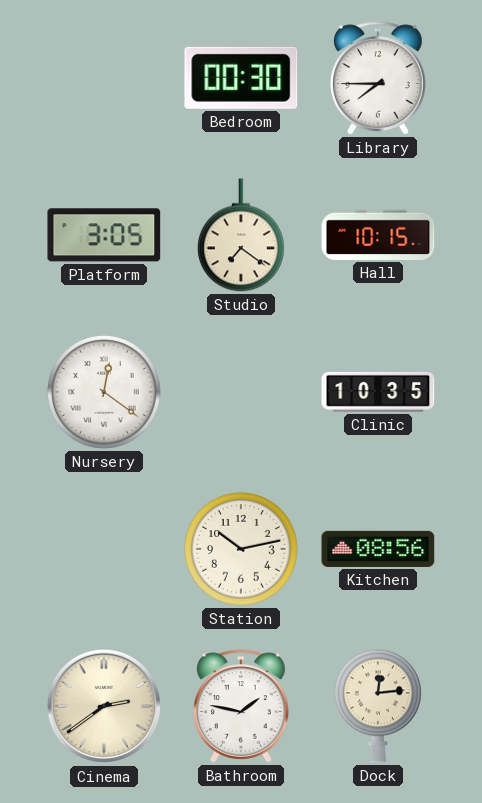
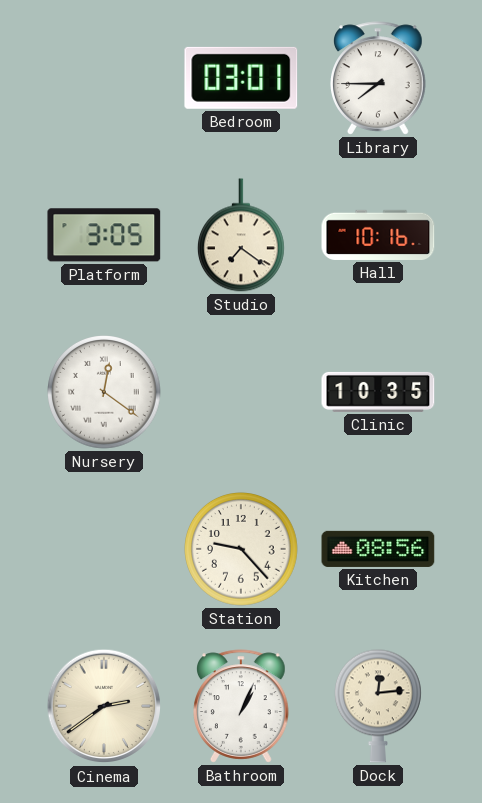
Bedroom: 00:30 -> 03:01
Hall: 10:15 -> 10:16
Station: 10:13 -> 9:23
Bathroom: 1:47 -> 1:04
